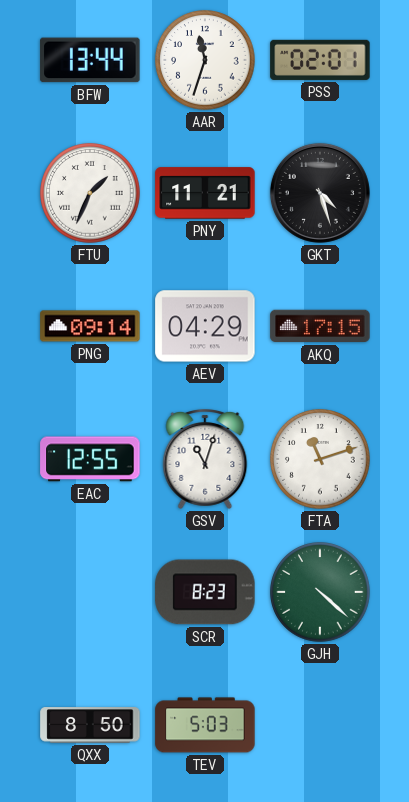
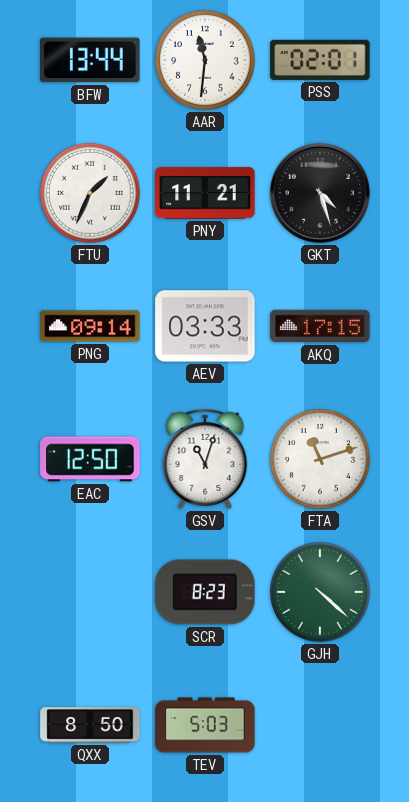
AAR: 11:33 -> 11:31
AEV: 04:29 -> 03:33
EAC: 12:55 -> 12:50
